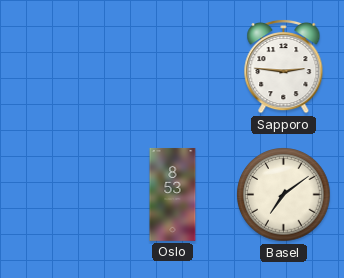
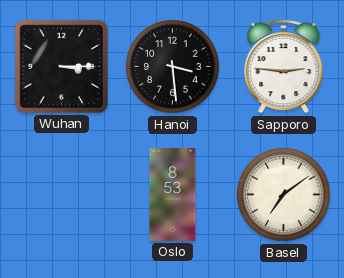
Wuhan: none -> 3:15
Hanoi: none -> 3:29
